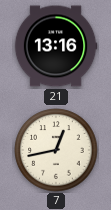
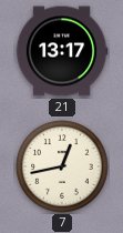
21: 13:16 -> 13:17
